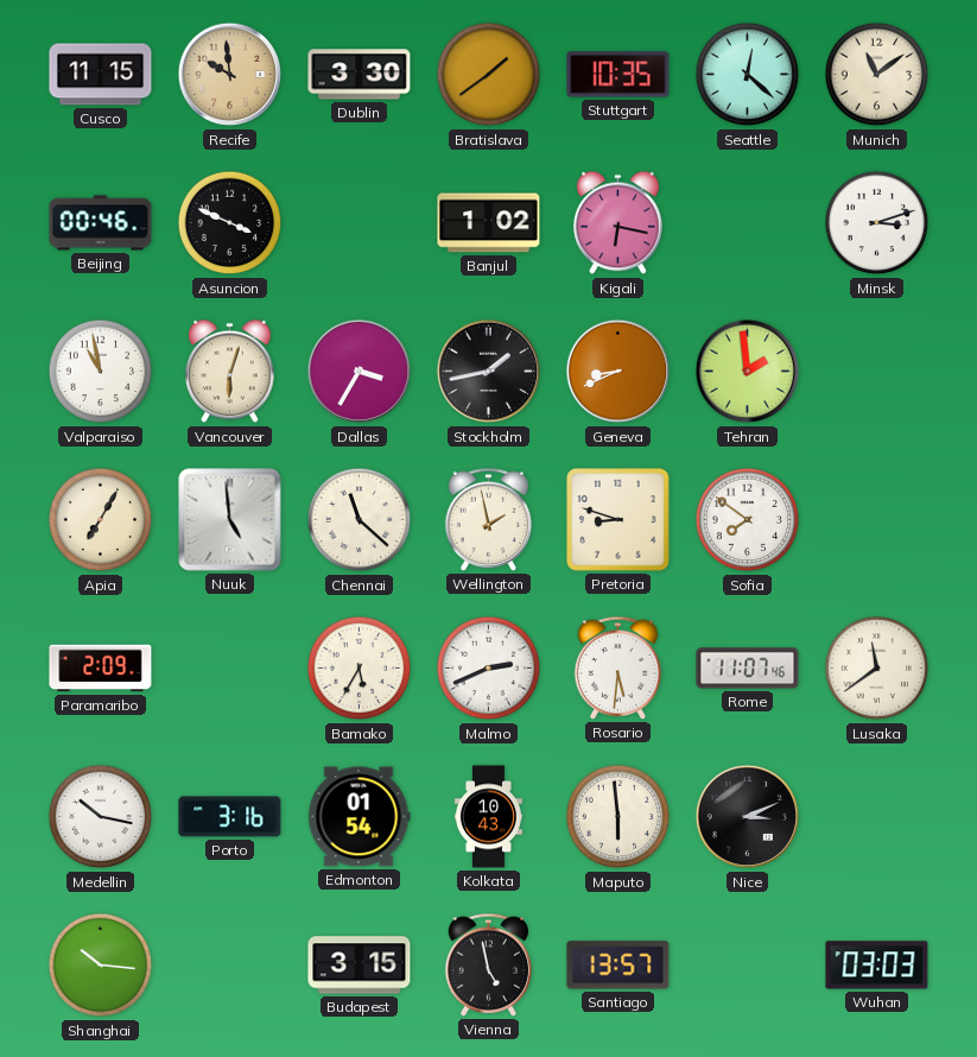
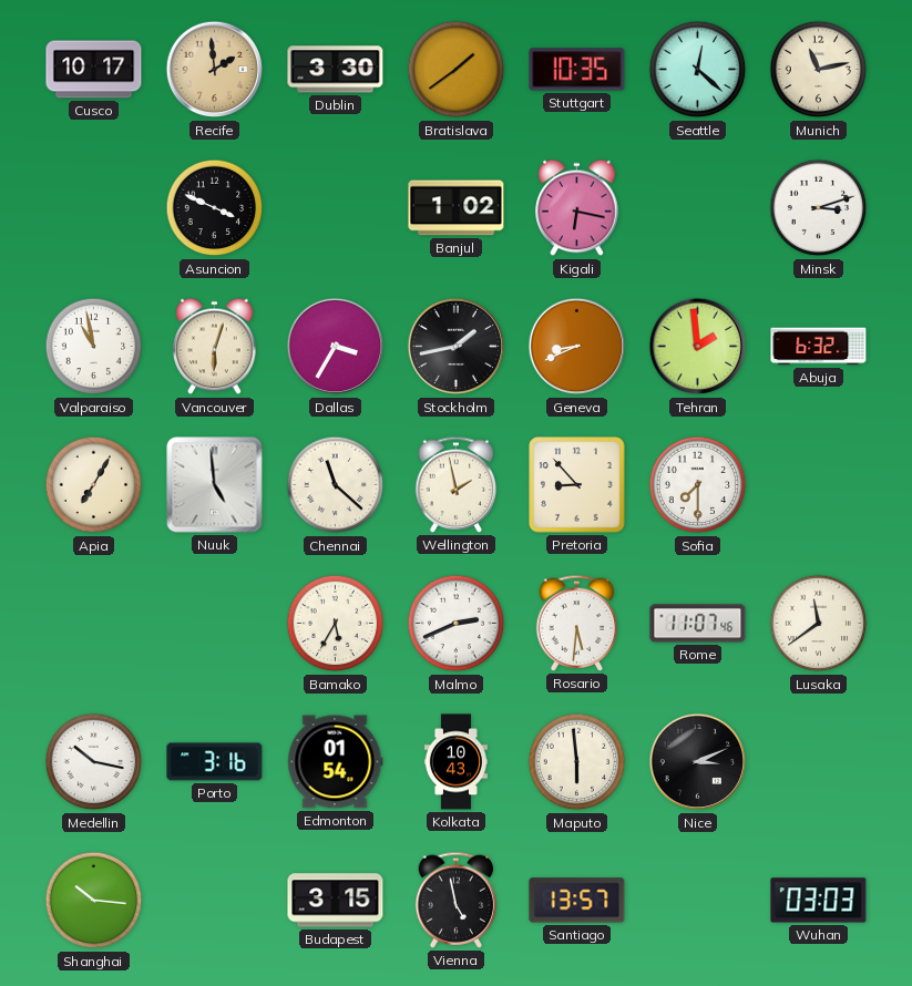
Cusco: 11:15 -> 10:17
Recife: 9:59 -> 1:59
Munich: 11:09 -> 11:13
Beijing: 00:46 -> none
Abuja: none -> 6:32
Pretoria: 8:48 -> 8:53
Sofia: 7:51 -> 7:30
Paramaribo: 2:09 -> none
